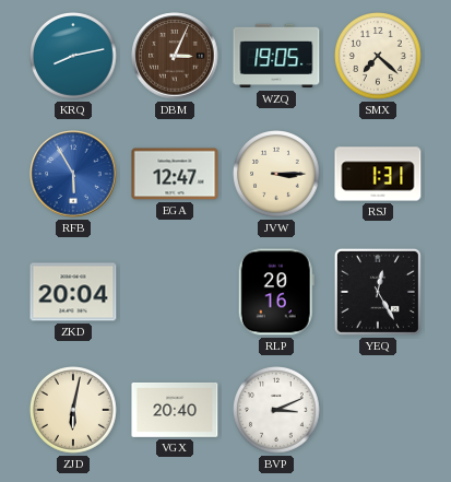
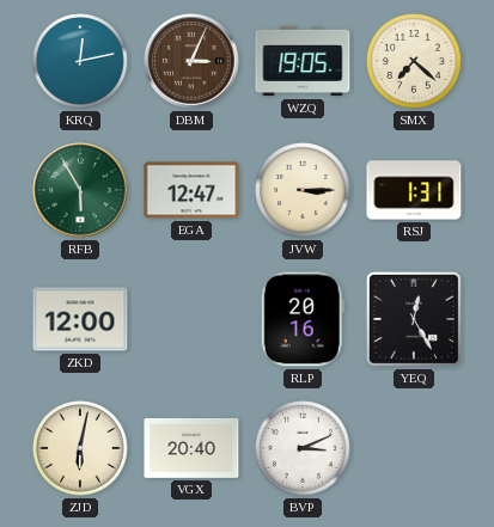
KRQ: 8:13 -> 12:13
RFB dial: blue -> green
ZKD: 20:04 -> 12:00
